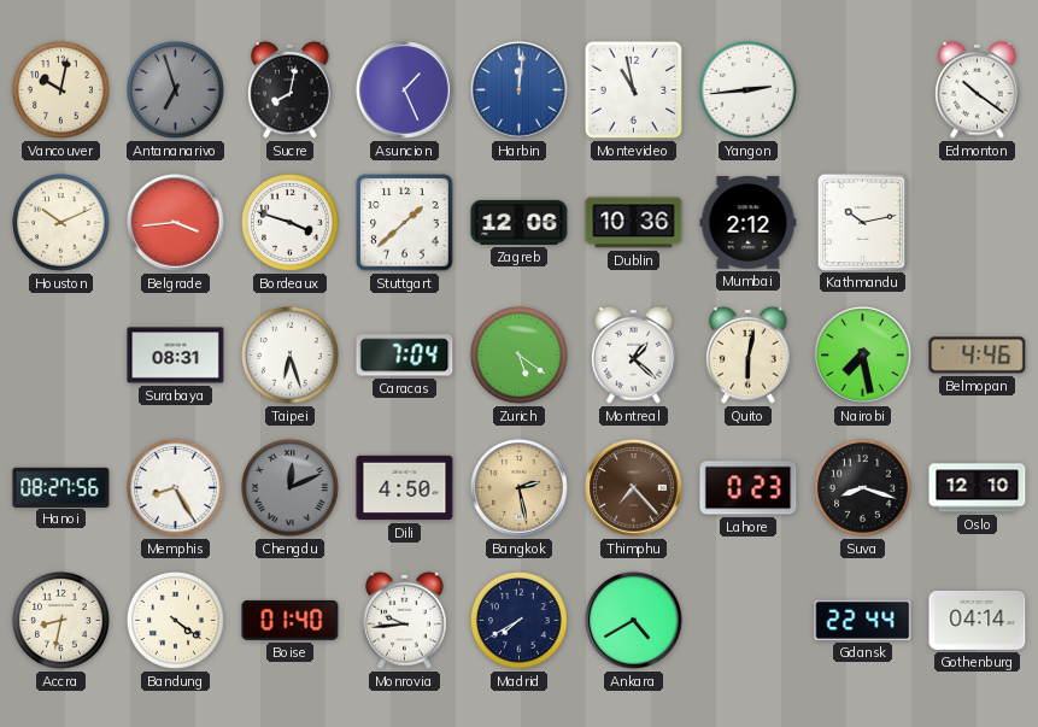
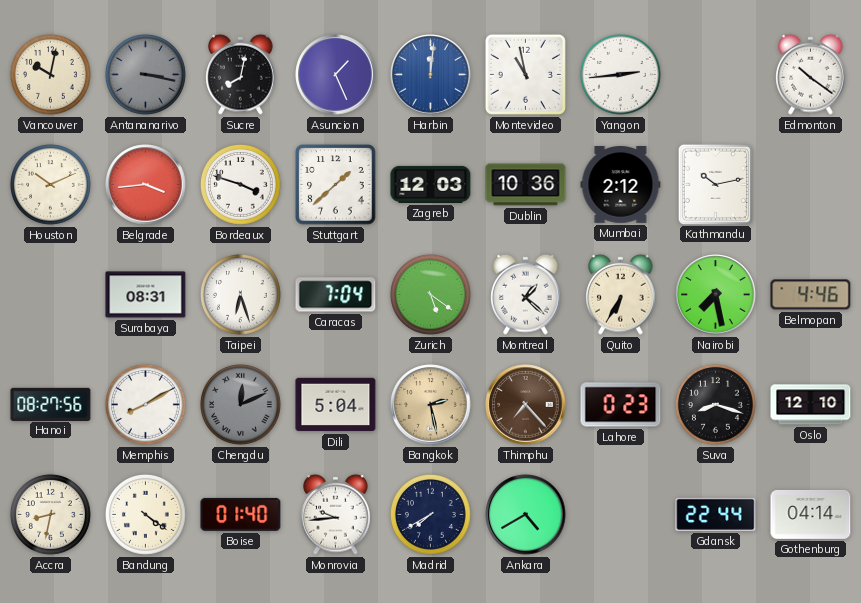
Antananarivo: 6:57 -> 3:17
Zagreb: 12:06 -> 12:03
Quito: 6:02 -> 6:35
Memphis: 8:25 -> 8:10
Dili: 4:50 -> 5:04
